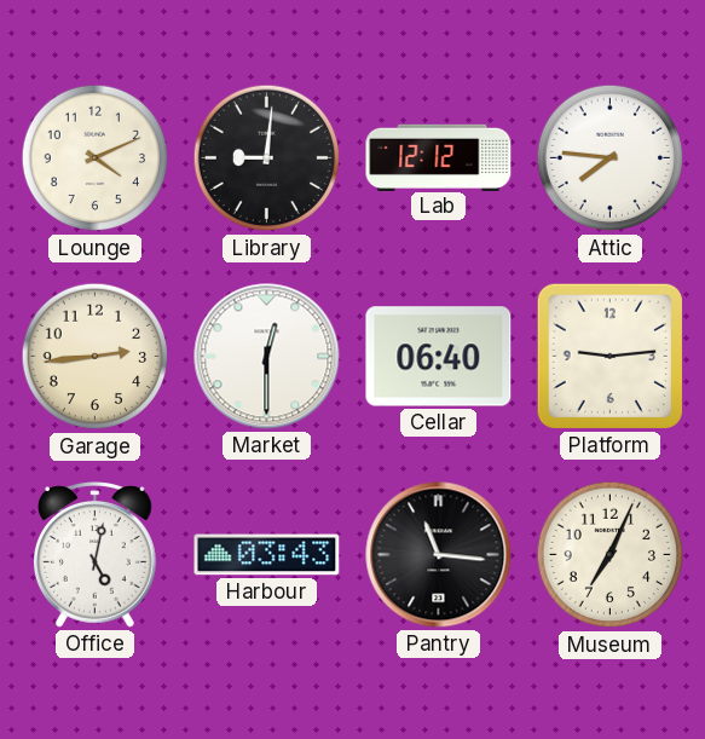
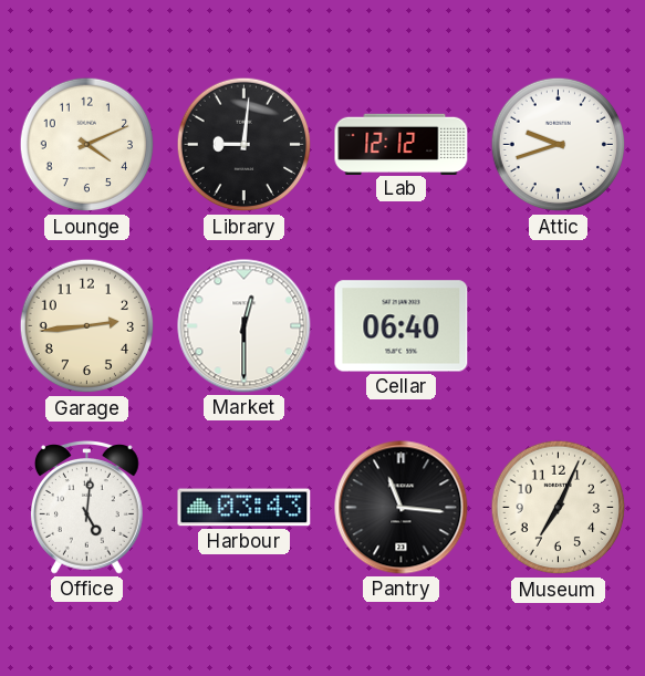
Attic: 7:46 -> 9:42
Platform: 9:14 -> none
Office: 5:02 -> 5:01
